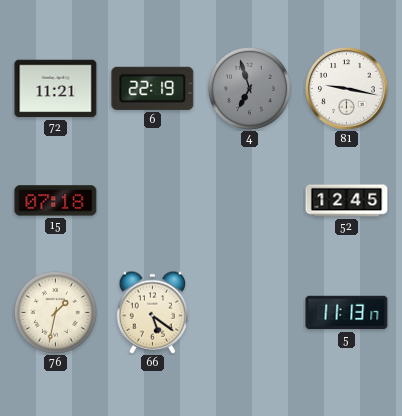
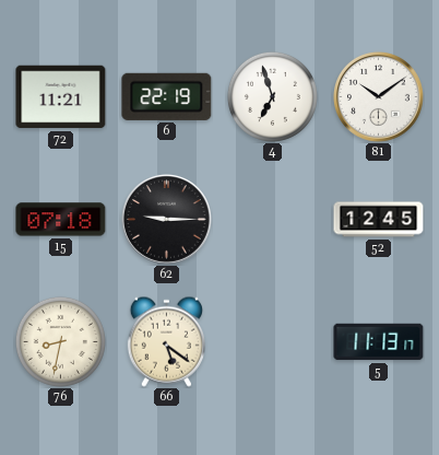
4 dial: grey -> white
81: 9:17 -> 10:09
62: none -> 9:15
76: 1:32 -> 8:32
